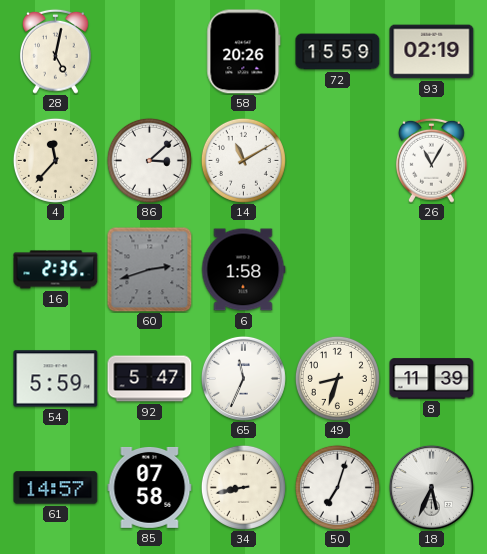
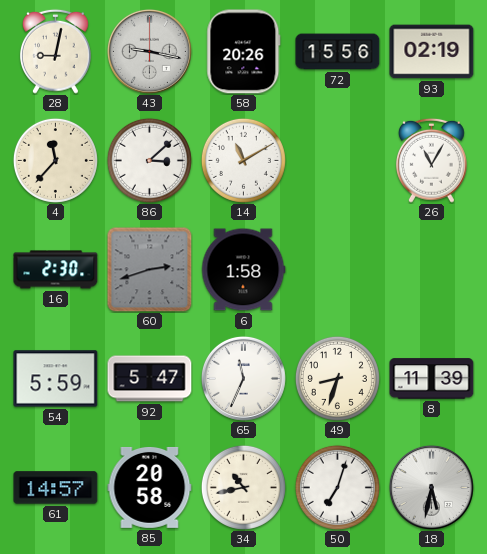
28: 5:02 -> 9:02
43: none -> 9:17
72: 15:59 -> 15:56
16: 2:35 -> 2:30
85: 07:58 -> 20:58
34: 8:43 -> 10:43
18: 5:34 -> 5:32
